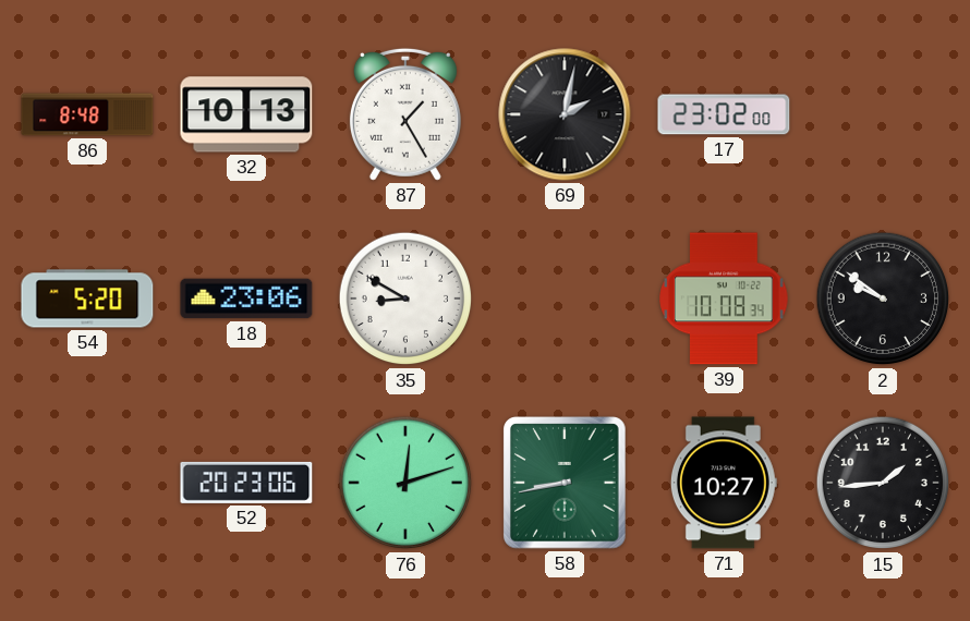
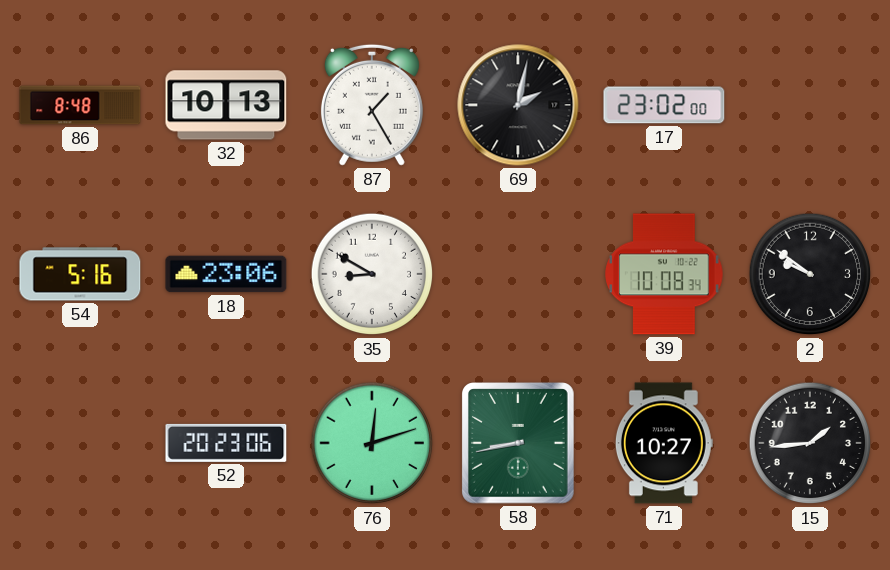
54: 5:20 -> 5:16
